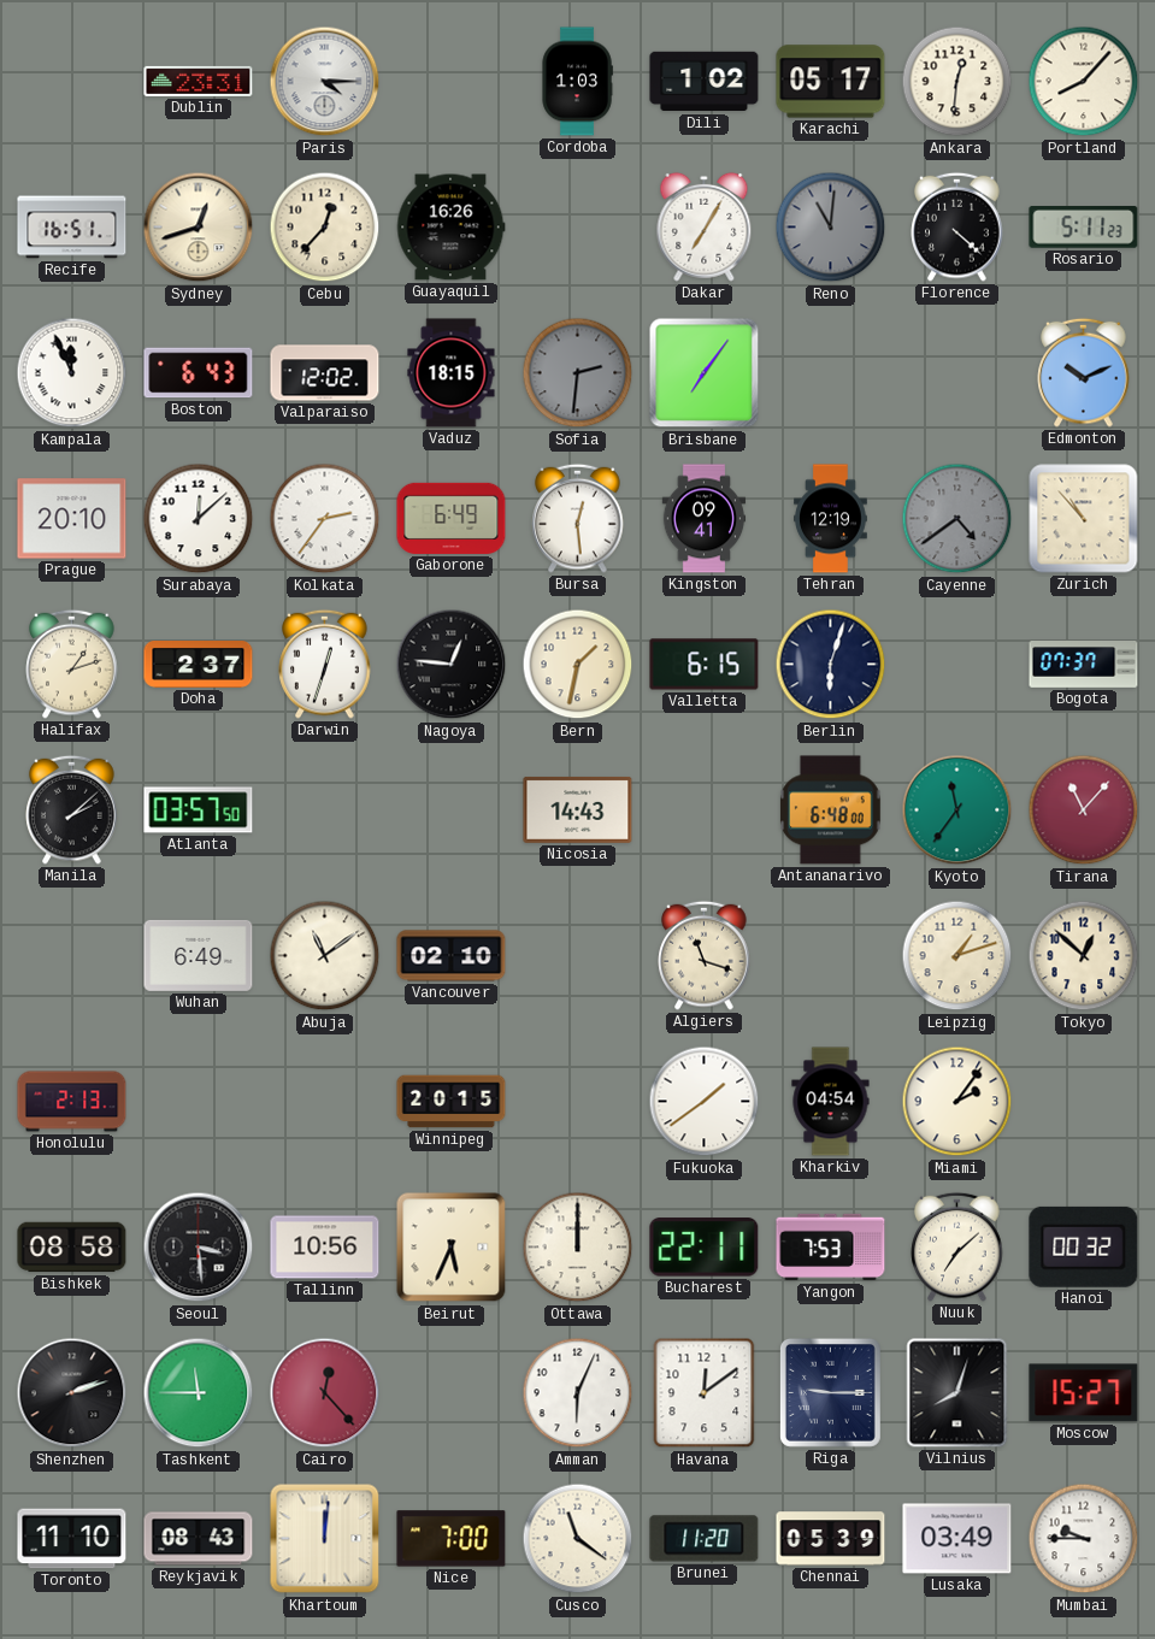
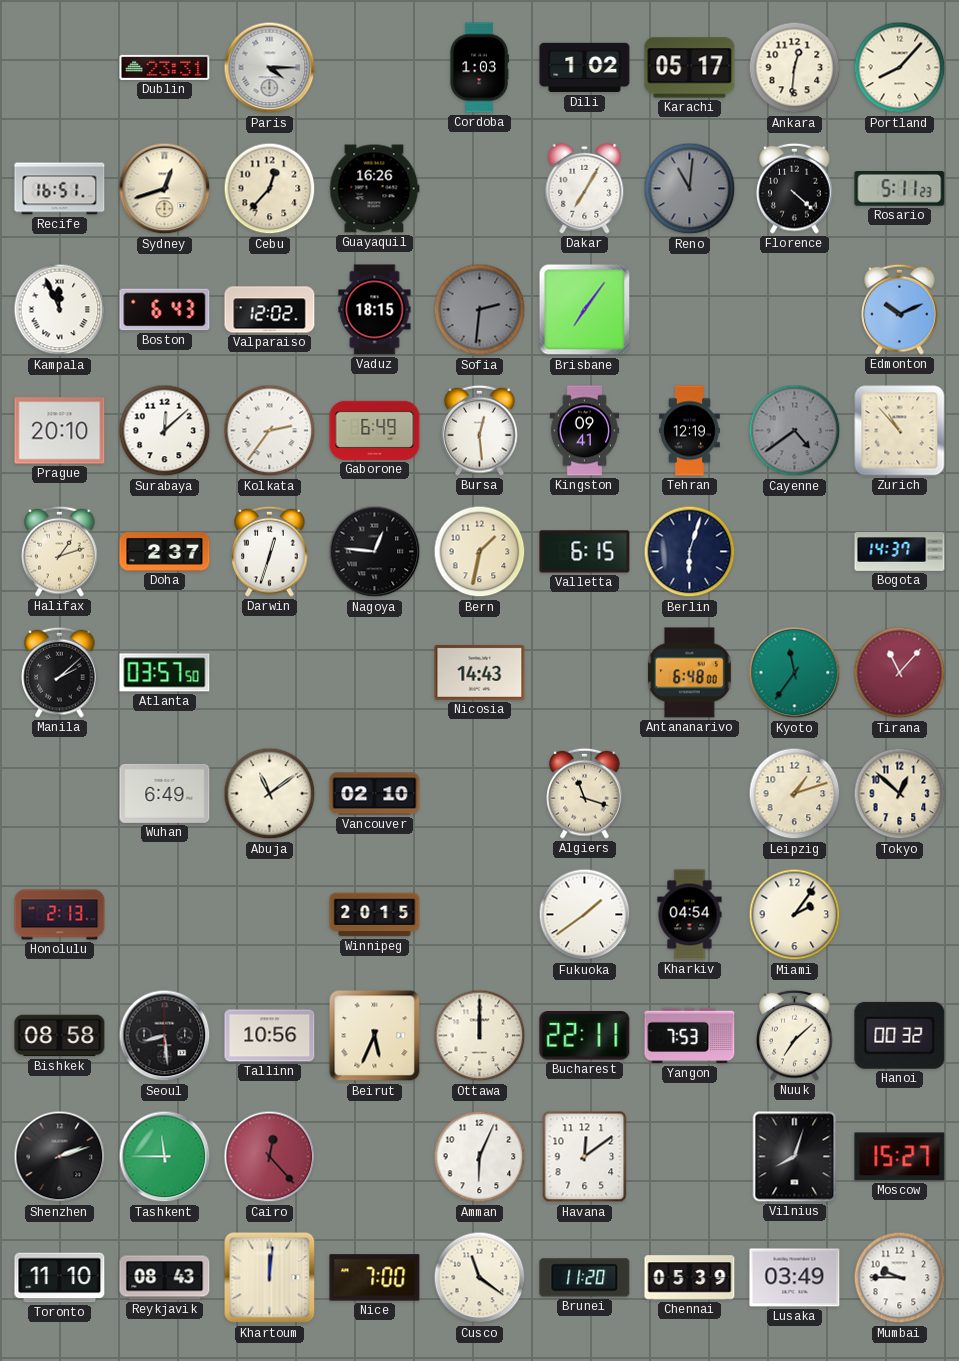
Bogota: 07:37 -> 14:37
Seoul: 3:29 -> 8:29
Riga: 9:15 -> none
